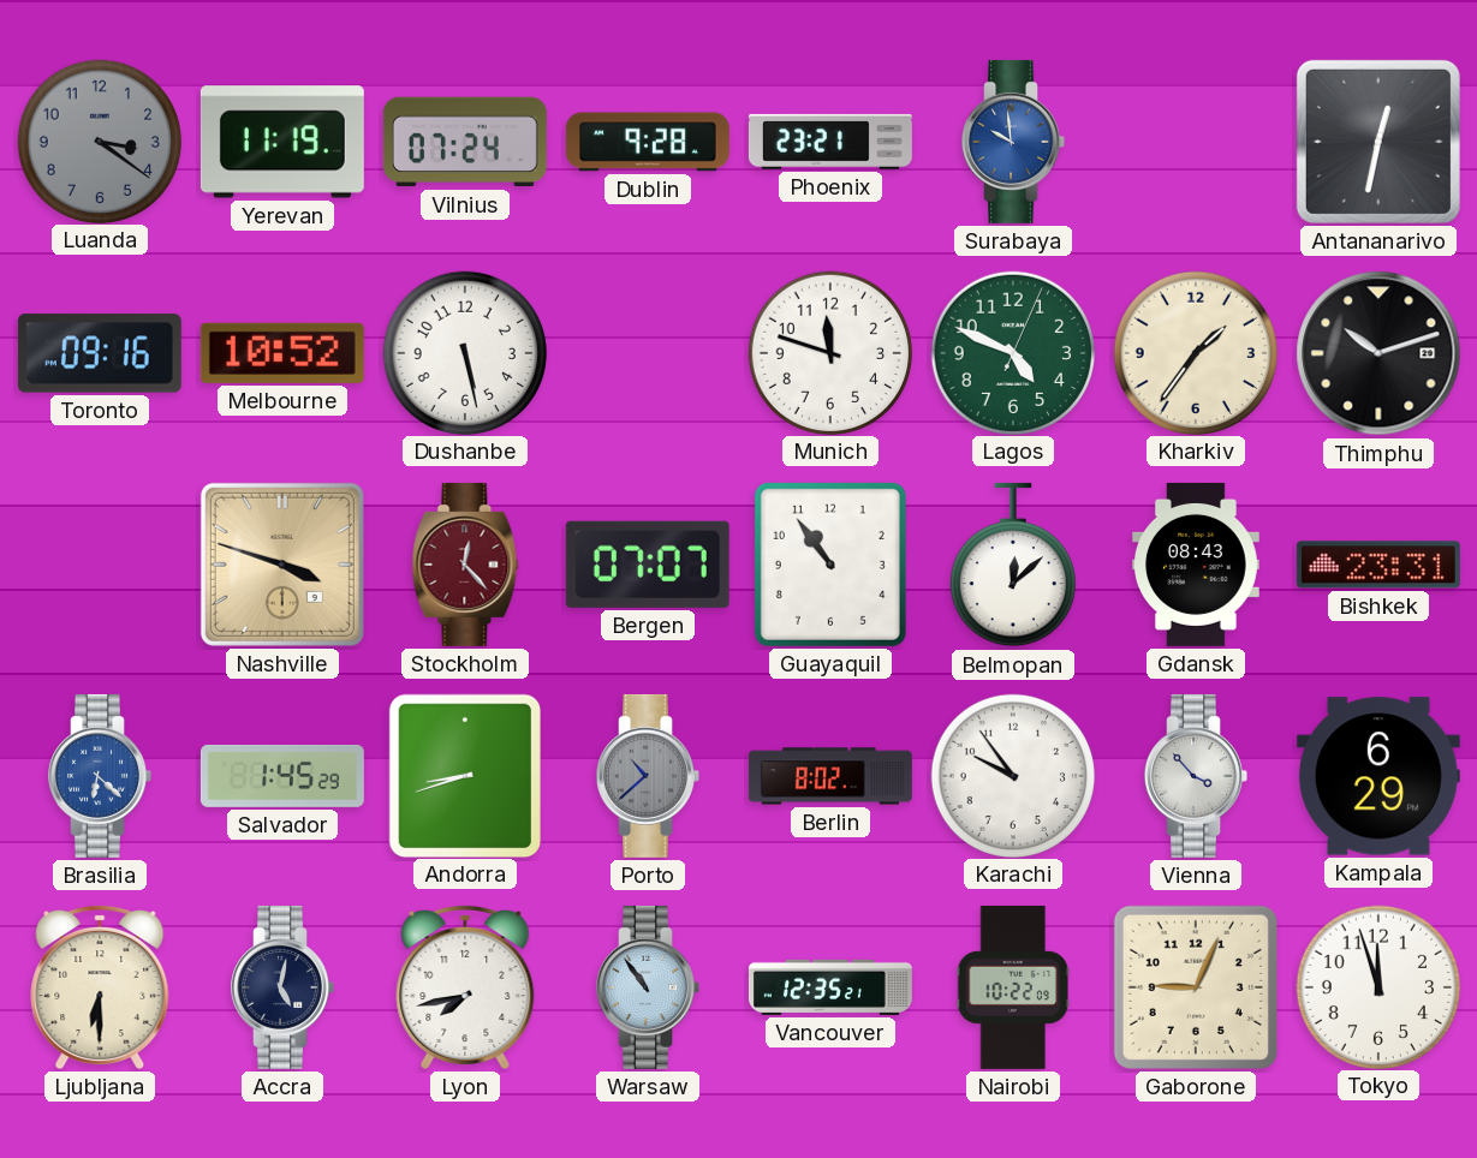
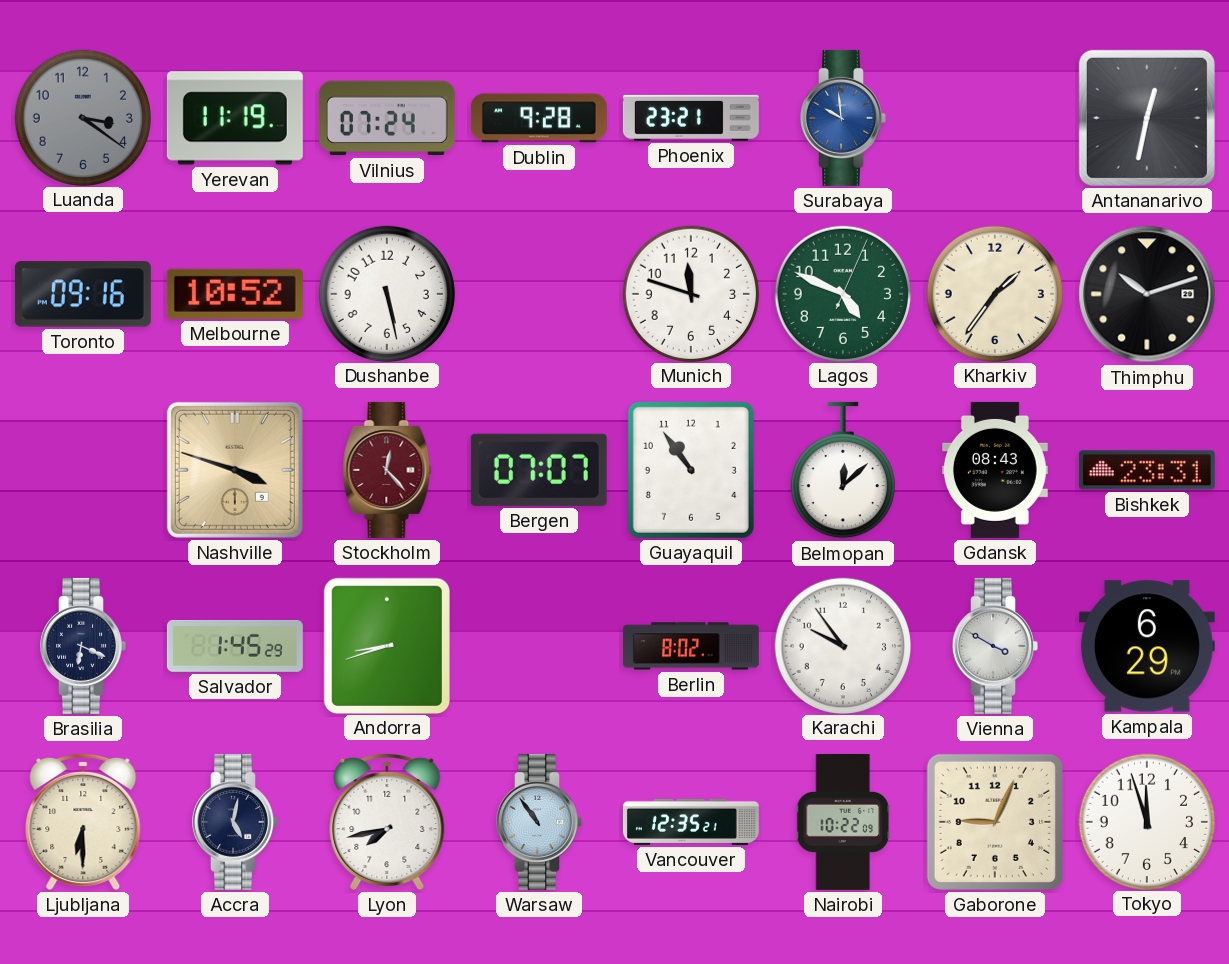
Brasilia: 6:22 -> 6:19
Brasilia dial: blue -> navy
Porto: 10:38 -> none
Vienna: 3:53 -> 3:50
